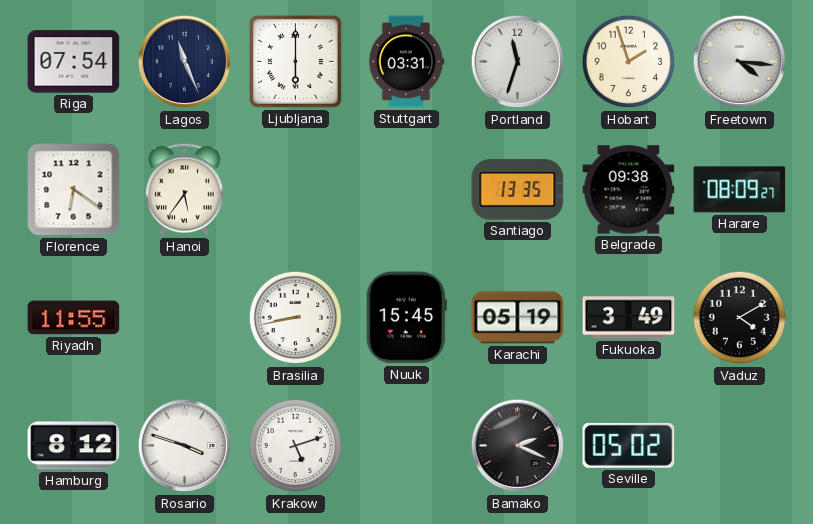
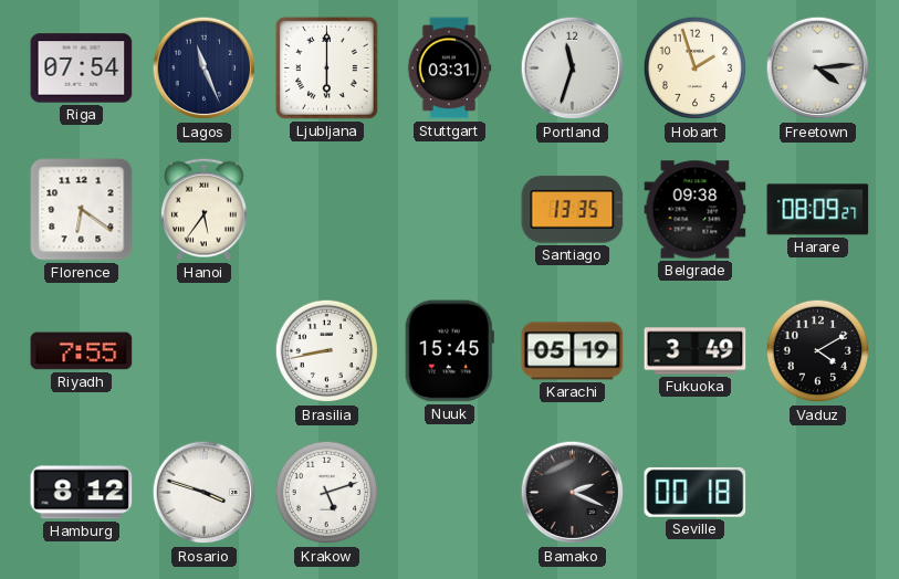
Freetown: 4:16 -> 4:14
Riyadh: 11:55 -> 7:55
Seville: 05:02 -> 00:18
